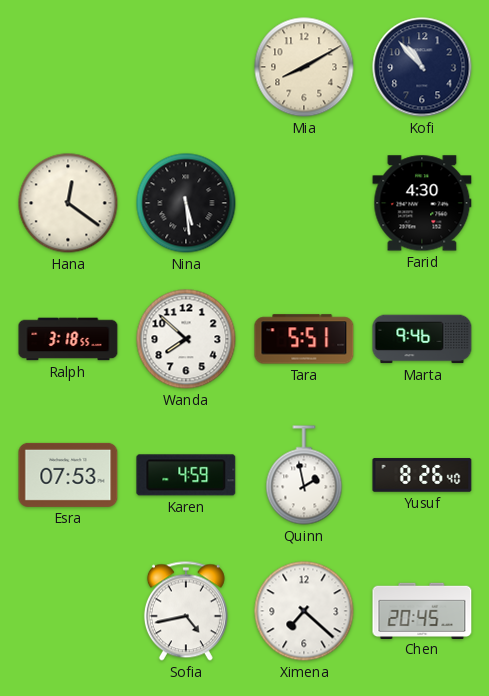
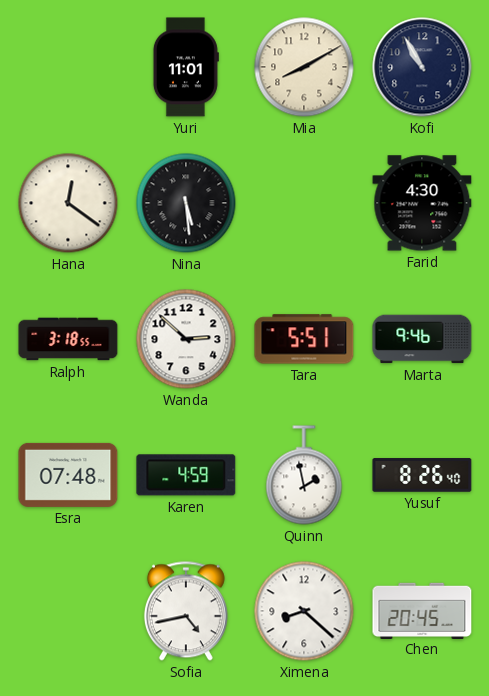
Yuri: none -> 11:01
Kofi: 10:53 -> 10:55
Wanda: 7:52 -> 2:52
Esra: 07:53 -> 07:48
Ximena: 7:22 -> 8:22
